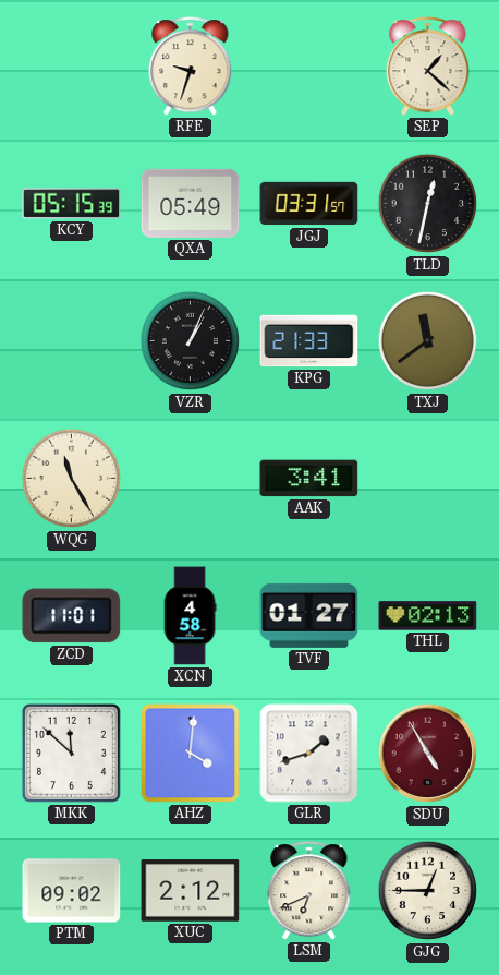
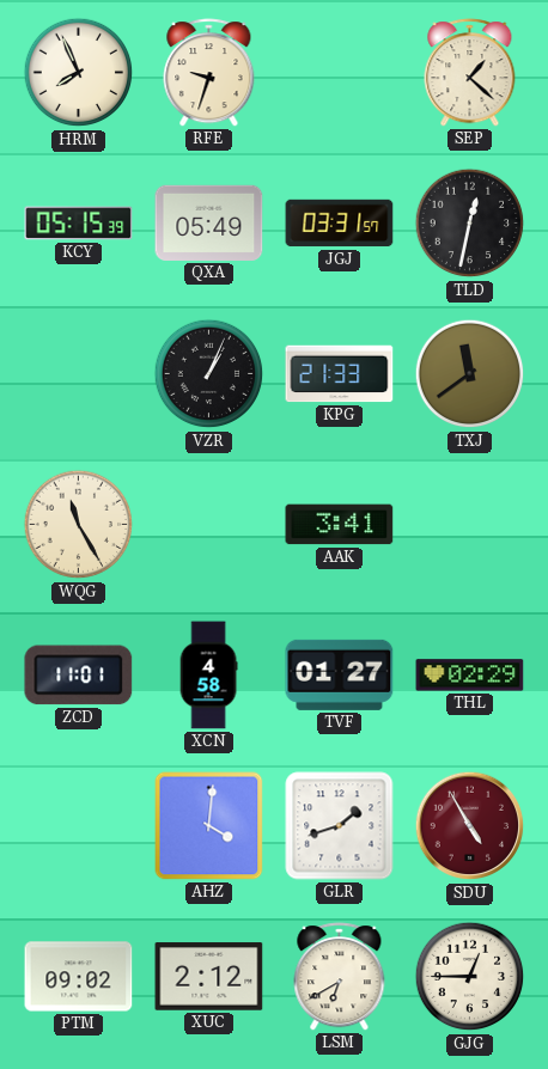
HRM: none -> 7:56
THL: 02:13 -> 02:29
MKK: 11:52 -> none
LSM: 6:41 -> 6:40
